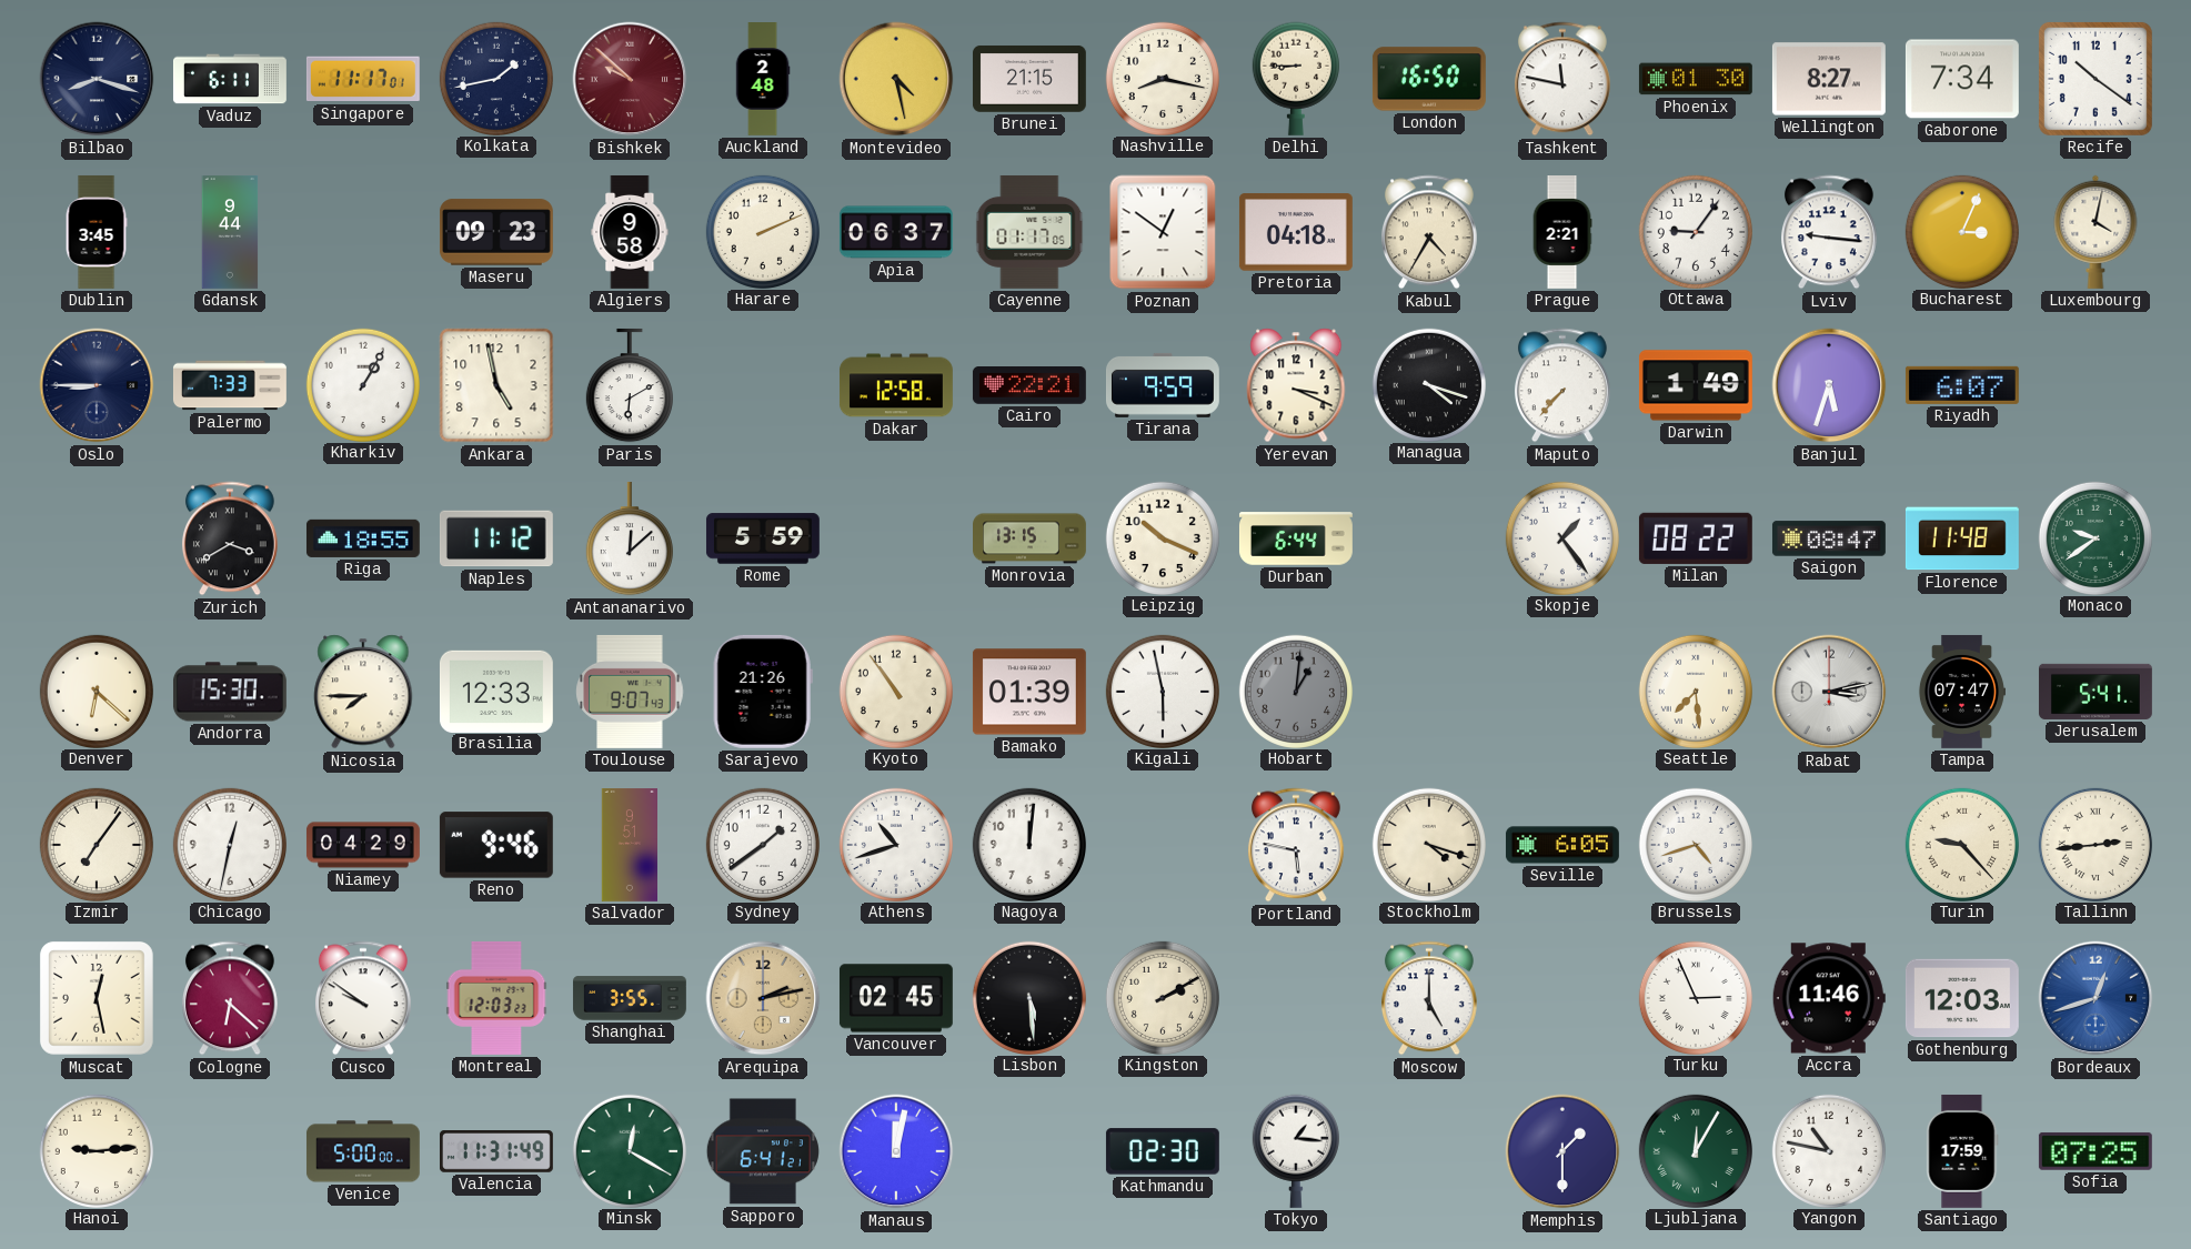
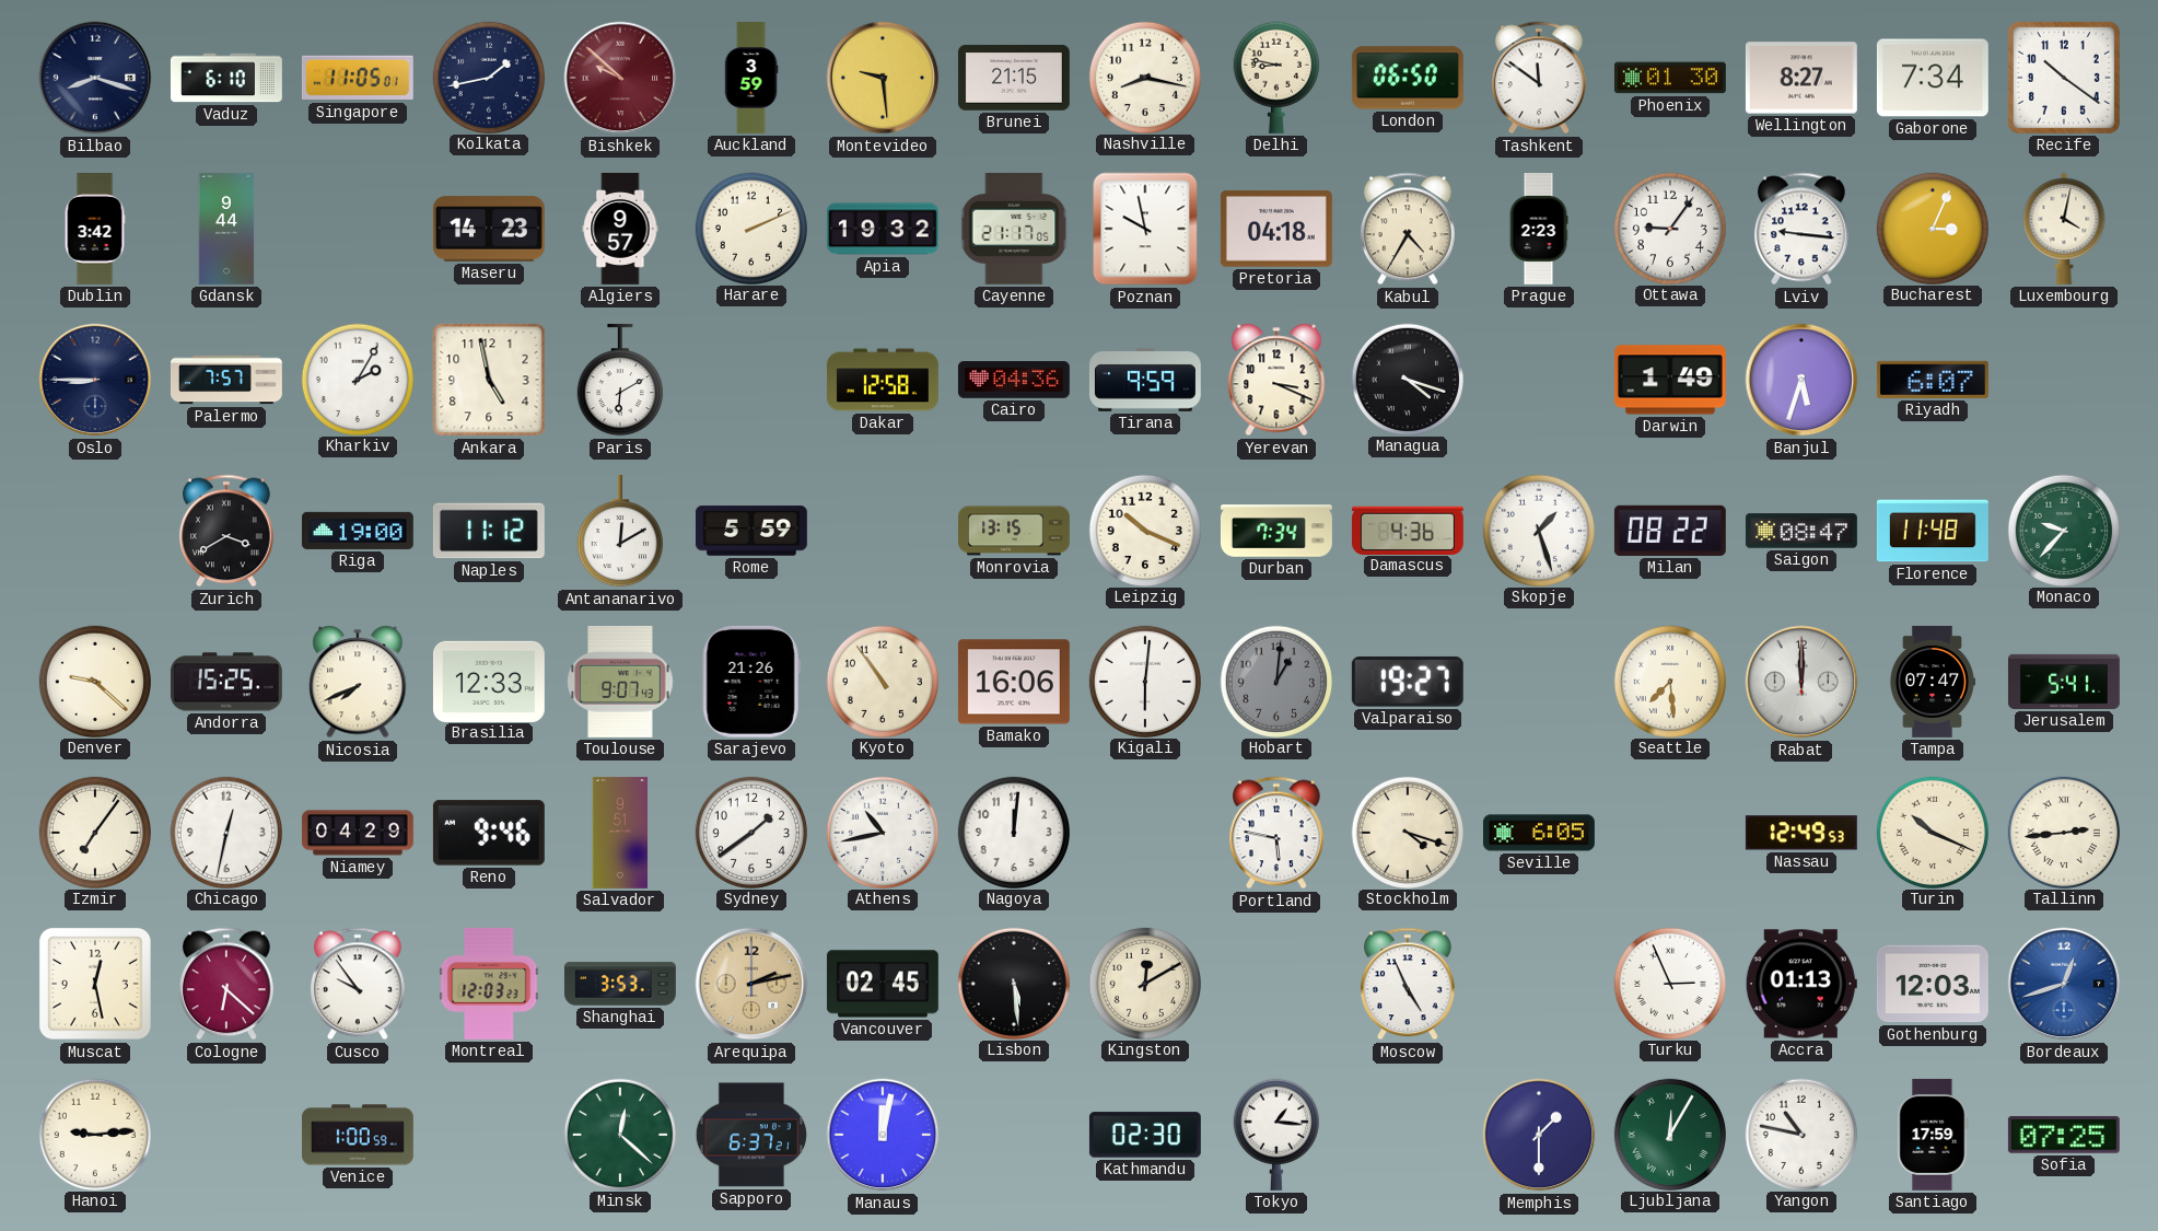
Vaduz: 6:11 -> 6:10
Singapore: 11:17 -> 11:05
Auckland: 2:48 -> 3:59
Montevideo: 4:28 -> 9:29
Delhi: 8:45 -> 8:47
London: 16:50 -> 06:50
Tashkent: 11:47 -> 11:51
Dublin: 3:45 -> 3:42
Maseru: 09:23 -> 14:23
Algiers: 9:58 -> 9:57
Apia: 06:37 -> 19:32
Cayenne: 01:17 -> 21:17
Poznan: 12:51 -> 9:58
Prague: 2:21 -> 2:23
Palermo: 7:33 -> 7:57
Kharkiv: 1:05 -> 2:05
Cairo: 22:21 -> 04:36
Maputo: 7:37 -> none
Riga: 18:55 -> 19:00
Antananarivo: 12:08 -> 12:10
Durban: 6:44 -> 7:34
Damascus: none -> 4:36
Skopje: 1:24 -> 1:27
Monaco: 9:39 -> 9:37
Denver: 6:22 -> 9:22
Andorra: 15:30 -> 15:25
Nicosia: 7:45 -> 7:41
Bamako: 01:39 -> 16:06
Kigali: 5:58 -> 6:01
Valparaiso: none -> 19:27
Rabat: 3:13 -> 12:00
Athens: 10:42 -> 10:43
Brussels: 4:42 -> none
Nassau: none -> 12:49
Turin: 9:23 -> 10:19
Cusco: 9:51 -> 9:54
Shanghai: 3:55 -> 3:53
Kingston: 2:10 -> 12:10
Moscow: 5:00 -> 4:56
Accra: 11:46 -> 01:13
Venice: 5:00 -> 1:00
Valencia: 11:31 -> none
Minsk: 12:20 -> 12:22
Sapporo: 6:41 -> 6:37
